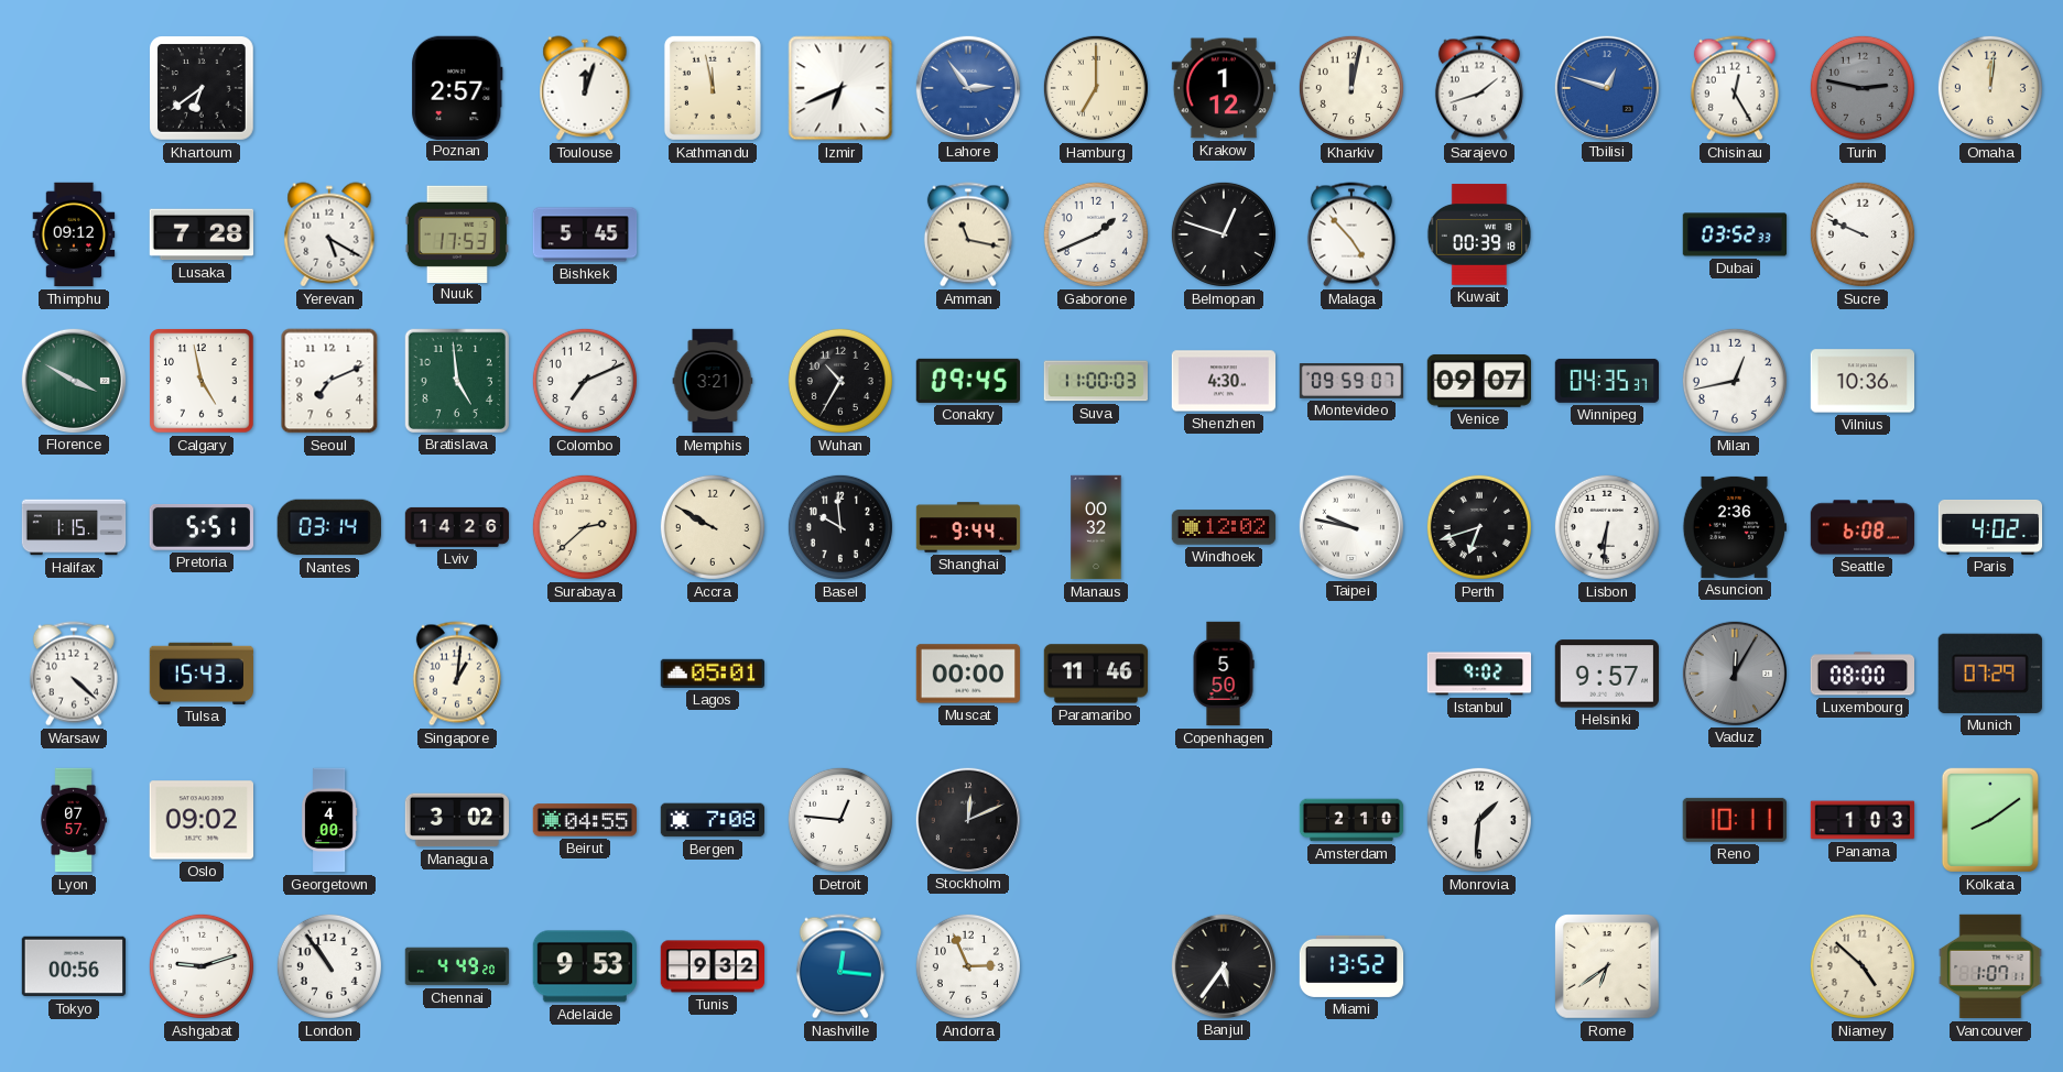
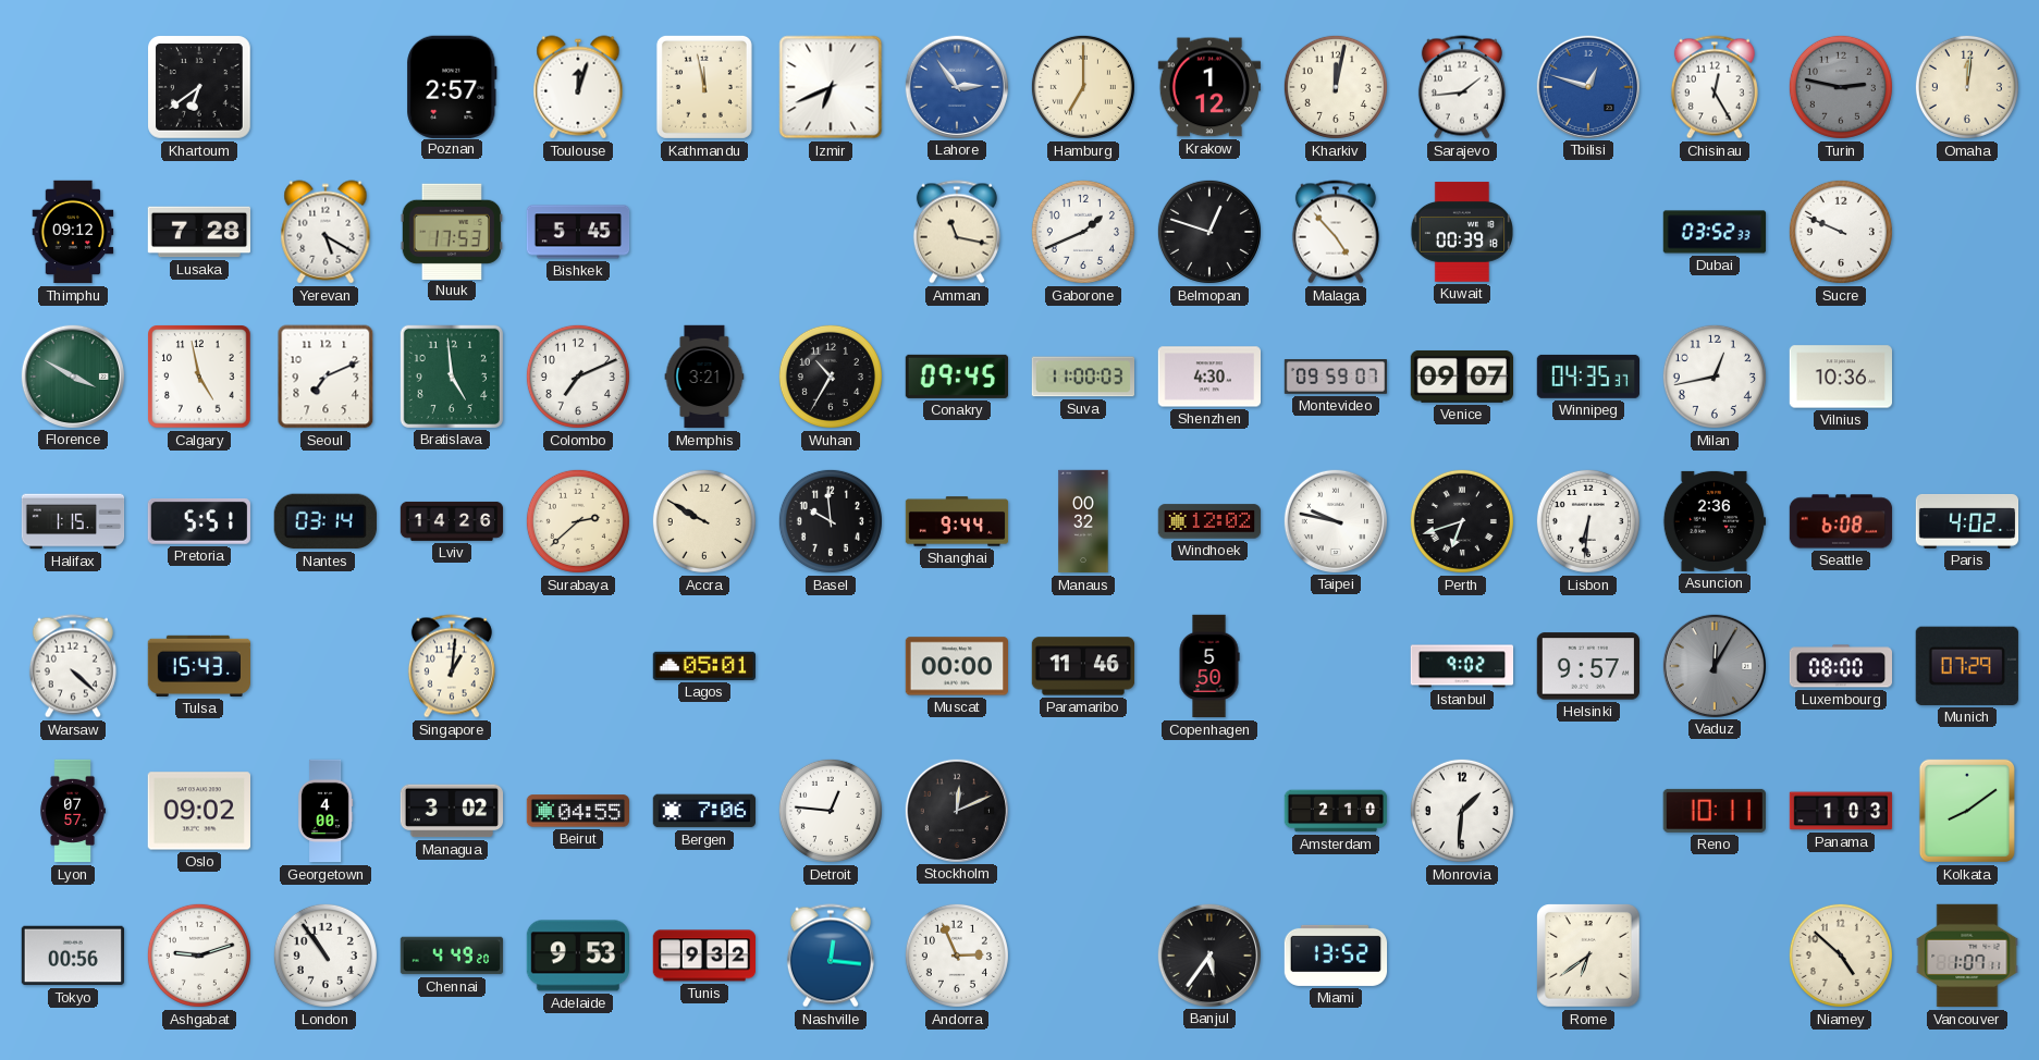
Sarajevo: 1:42 -> 1:44
Bergen: 7:08 -> 7:06
